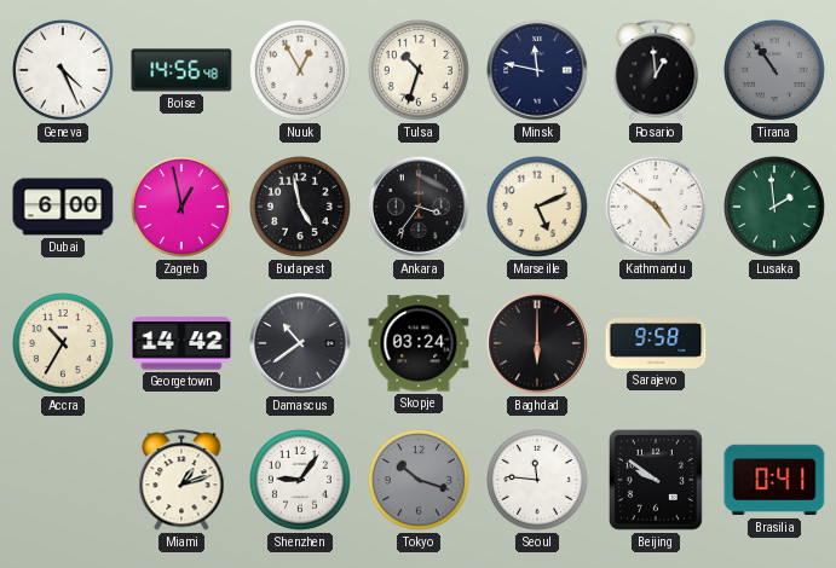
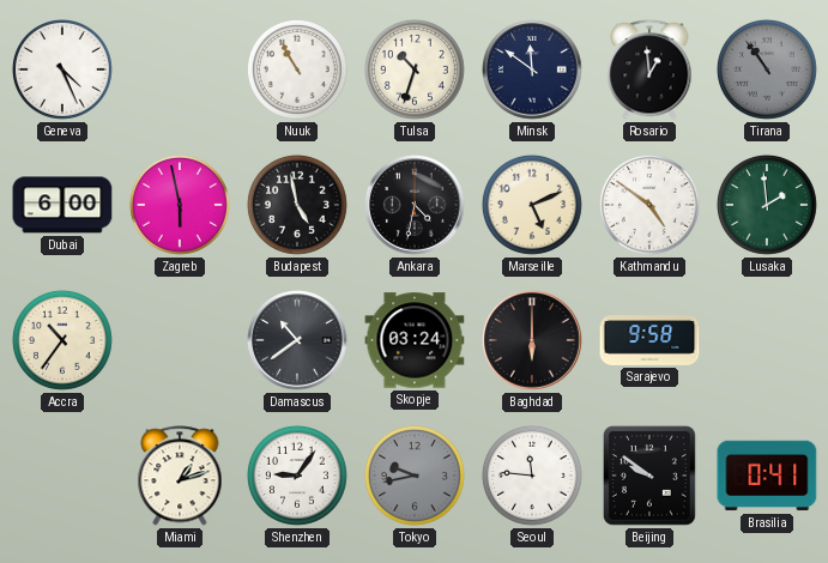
Boise: 14:56 -> none
Nuuk: 12:55 -> 10:55
Minsk: 11:47 -> 11:51
Zagreb: 12:58 -> 5:58
Ankara: 3:36 -> 4:32
Accra: 10:35 -> 10:36
Georgetown: 14:42 -> none
Tokyo: 10:18 -> 9:43
